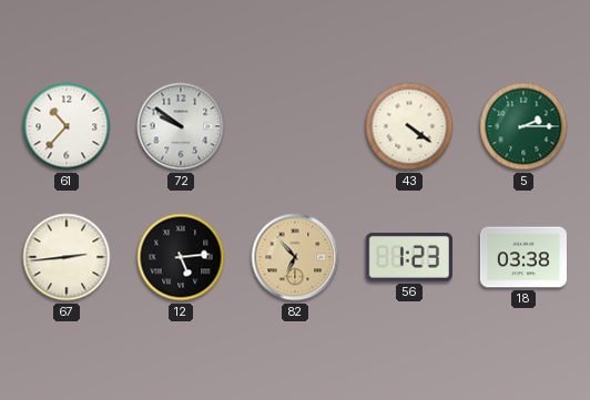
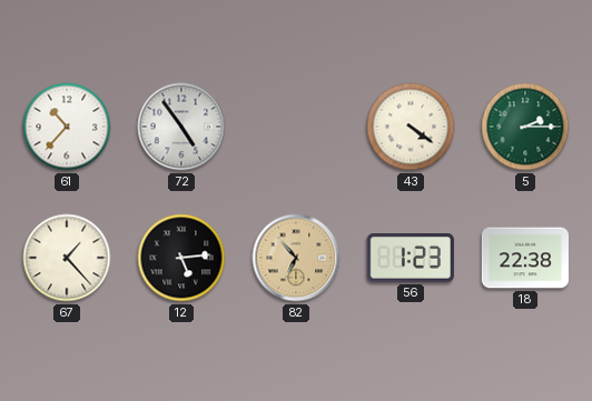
72: 9:51 -> 4:54
67: 2:44 -> 1:23
18: 03:38 -> 22:38
